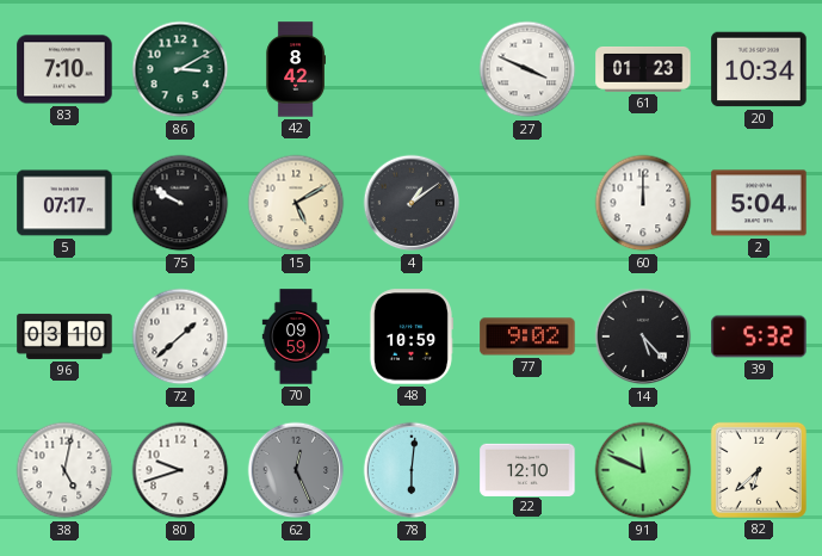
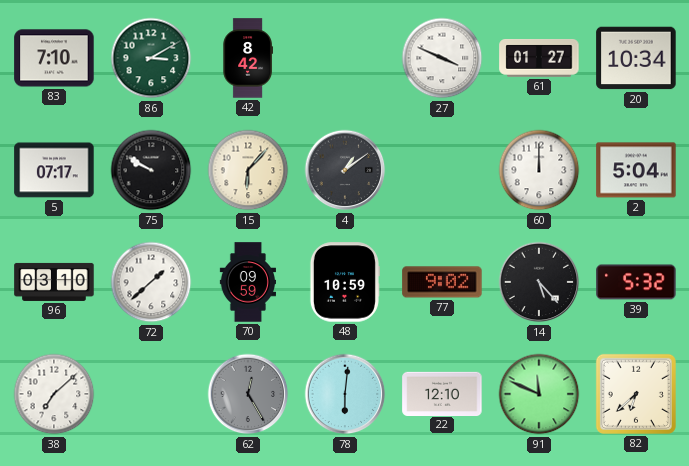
61: 01:23 -> 01:27
15: 5:10 -> 6:07
38: 5:02 -> 7:08
80: 9:42 -> none
62: 12:26 -> 12:25
